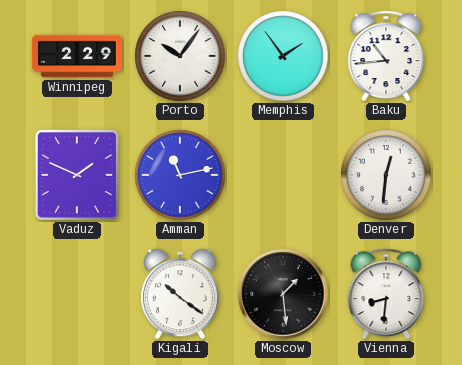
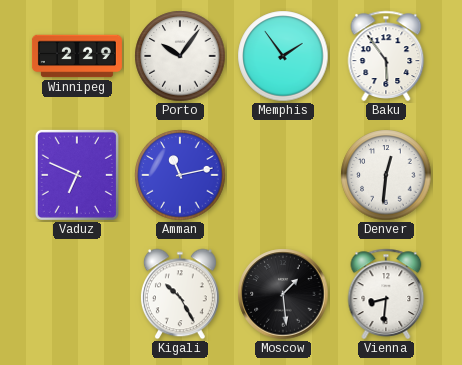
Baku: 10:44 -> 5:54
Vaduz: 1:49 -> 6:49
Kigali: 10:21 -> 10:25
